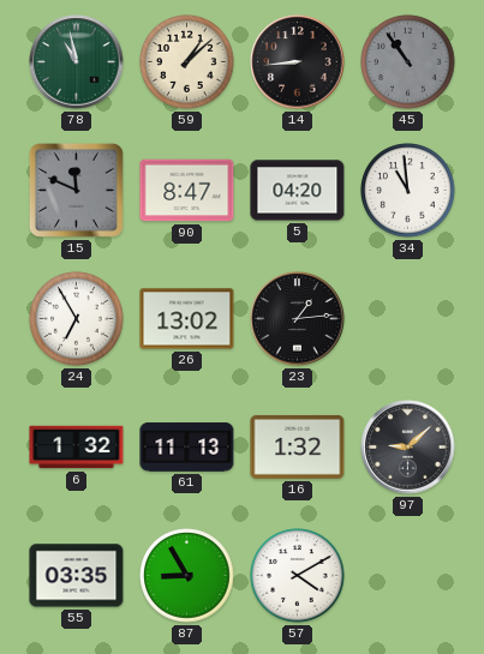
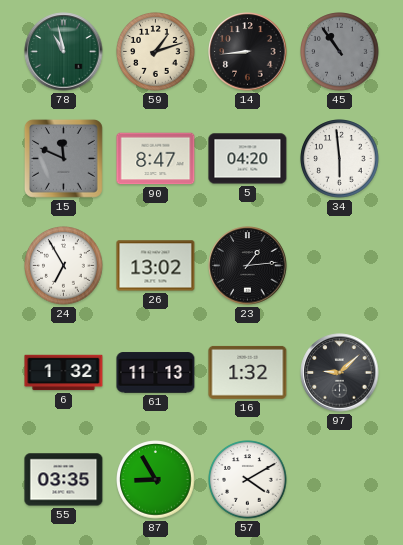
59: 1:08 -> 1:12
34: 10:59 -> 5:59
